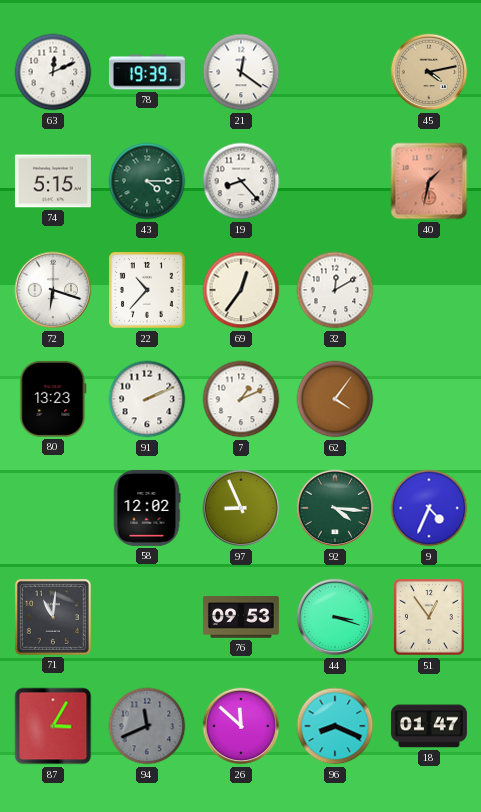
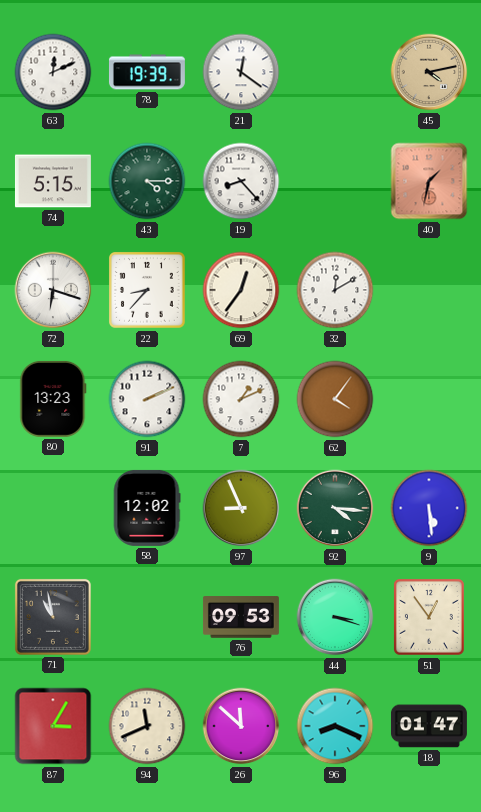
22: 10:37 -> 8:37
9: 4:34 -> 5:29
71: 11:01 -> 10:58
94 dial: grey -> cream
